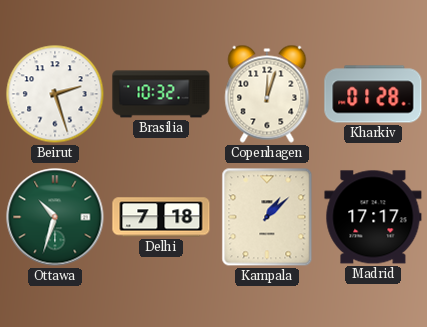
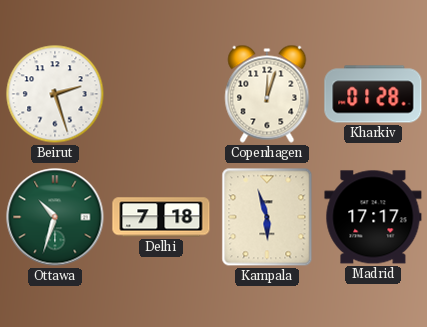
Brasilia: 10:32 -> none
Kampala: 1:08 -> 5:57
